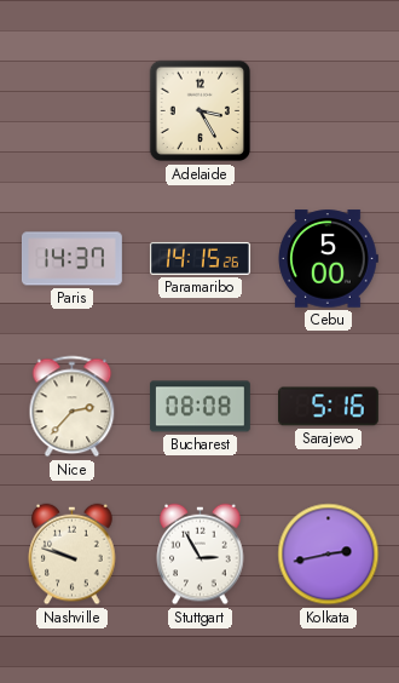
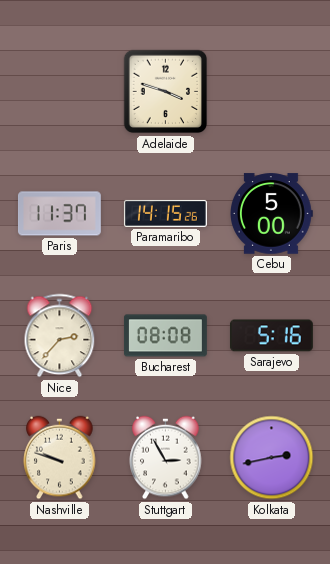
Adelaide: 3:25 -> 3:48
Paris: 14:37 -> 11:37
